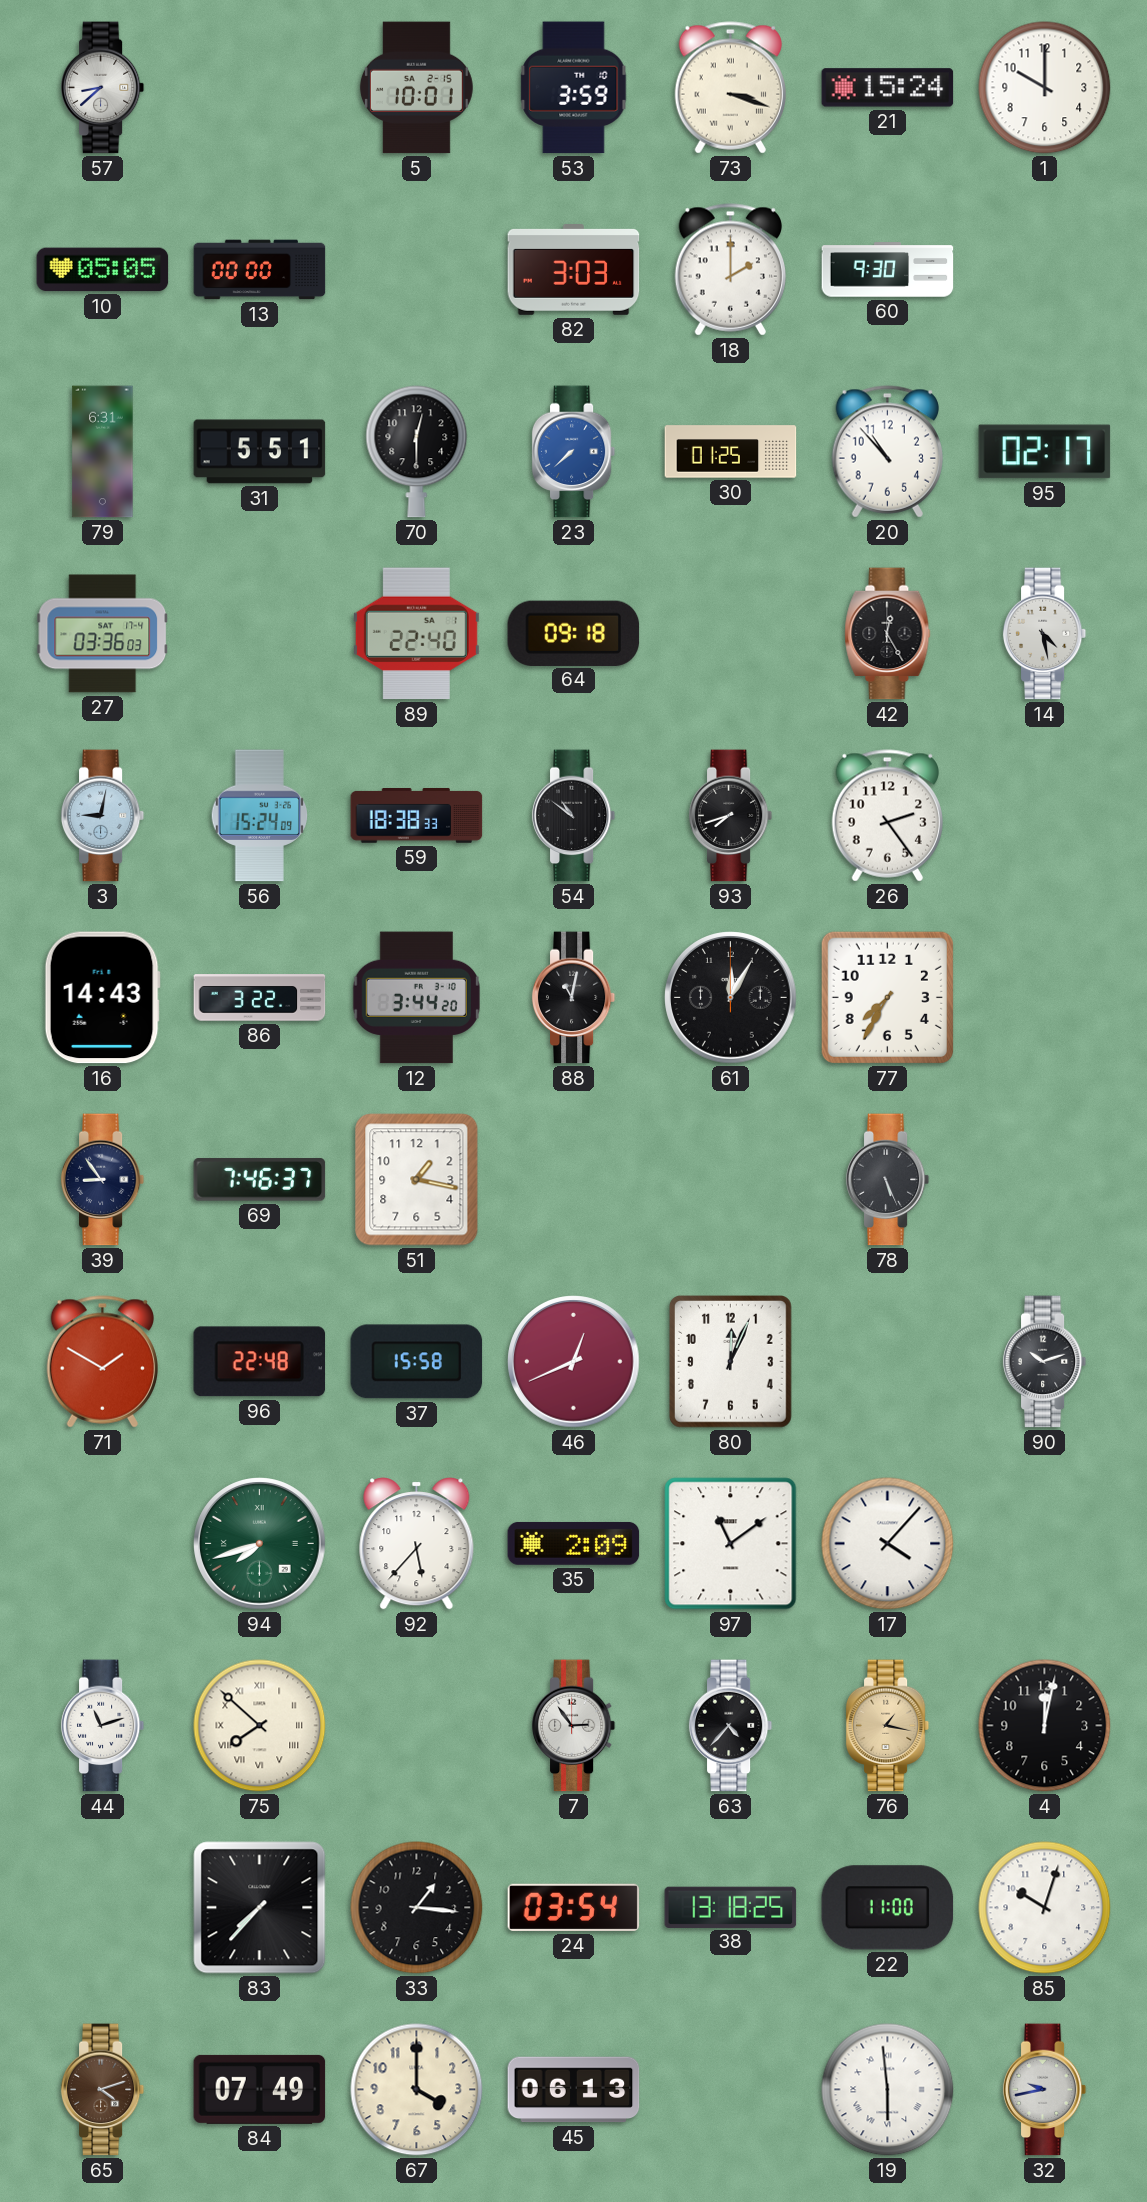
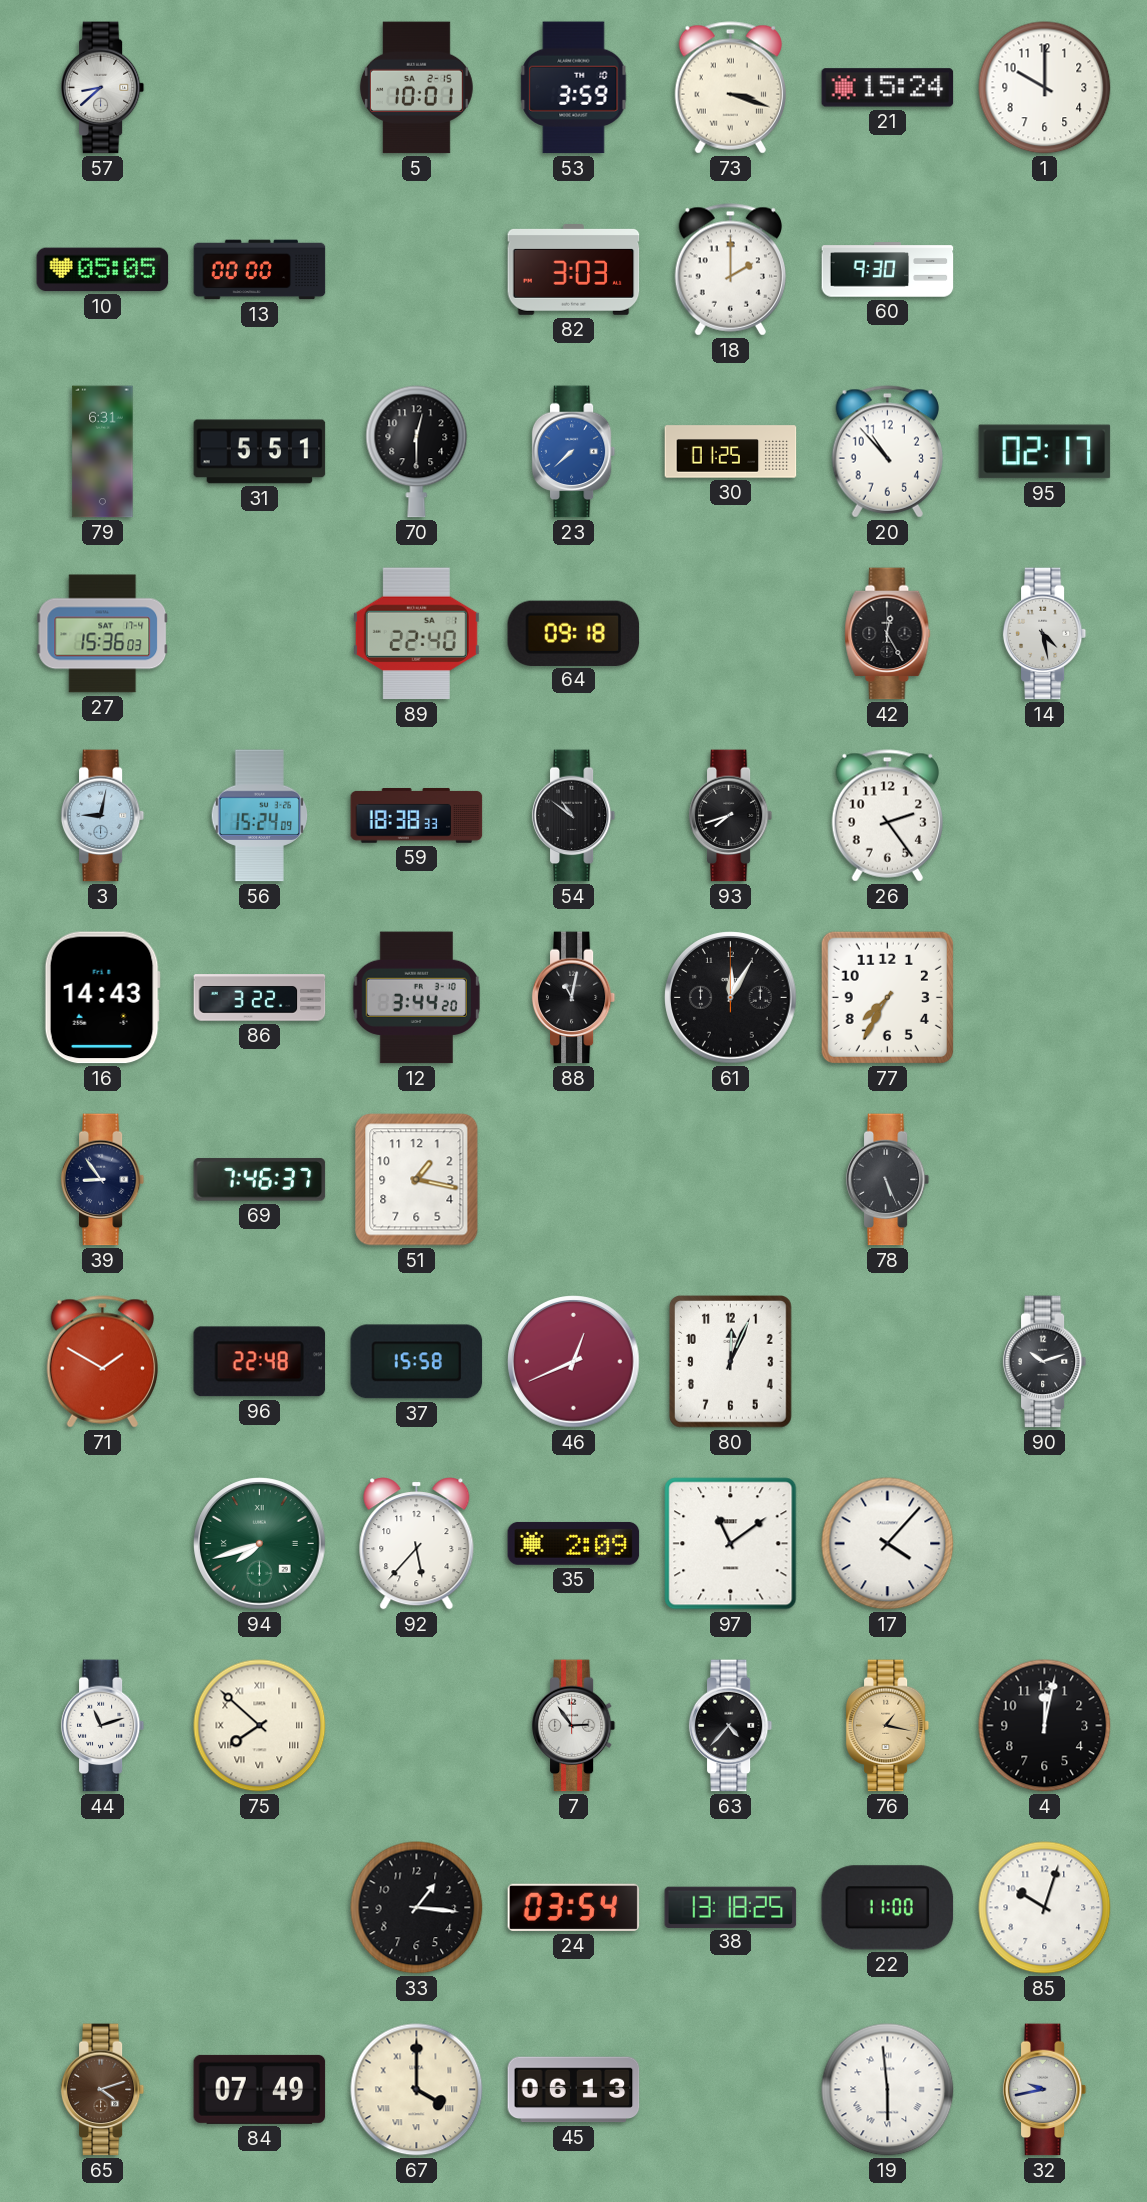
27: 03:36 -> 15:36
83: 7:37 -> none
67 numerals: Arabic -> Roman
